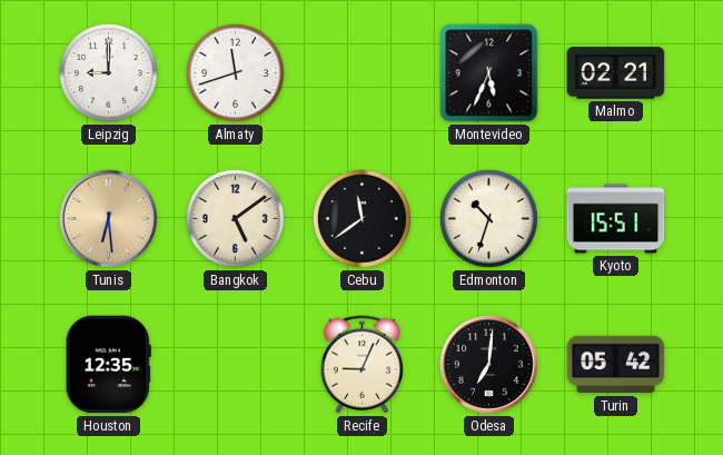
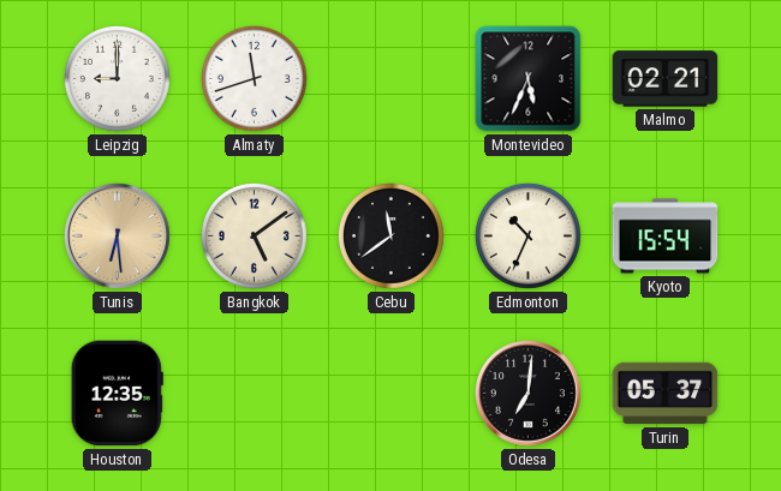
Edmonton: 10:33 -> 10:34
Kyoto: 15:51 -> 15:54
Recife: 9:04 -> none
Turin: 05:42 -> 05:37
